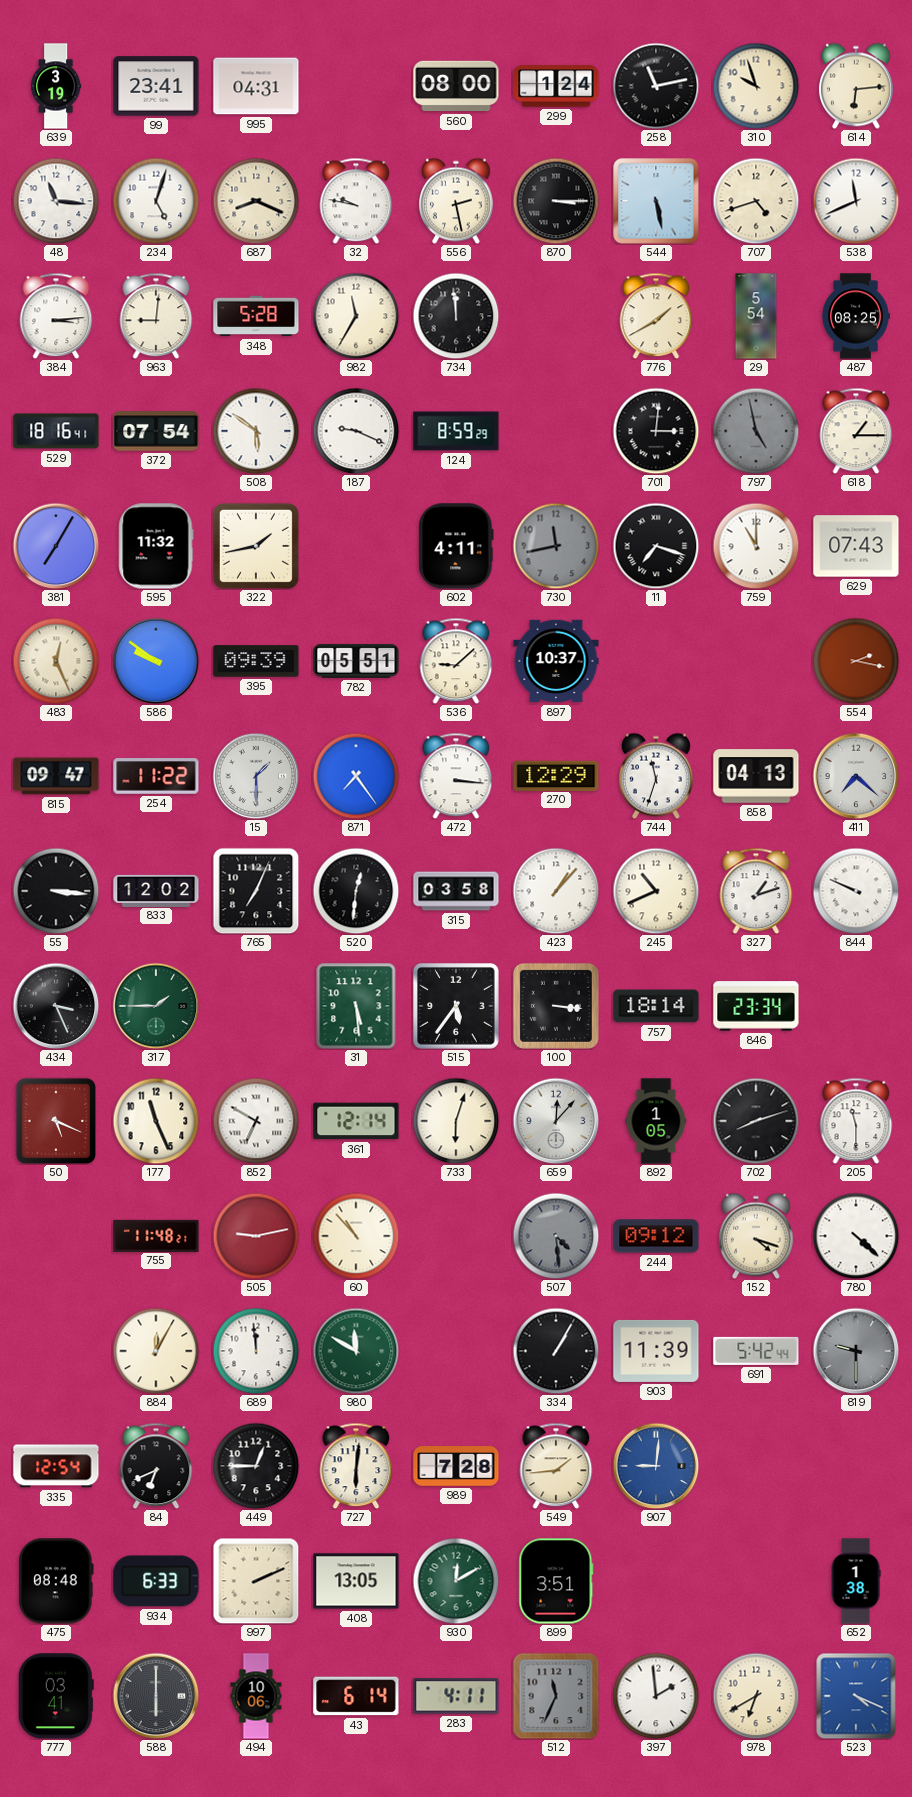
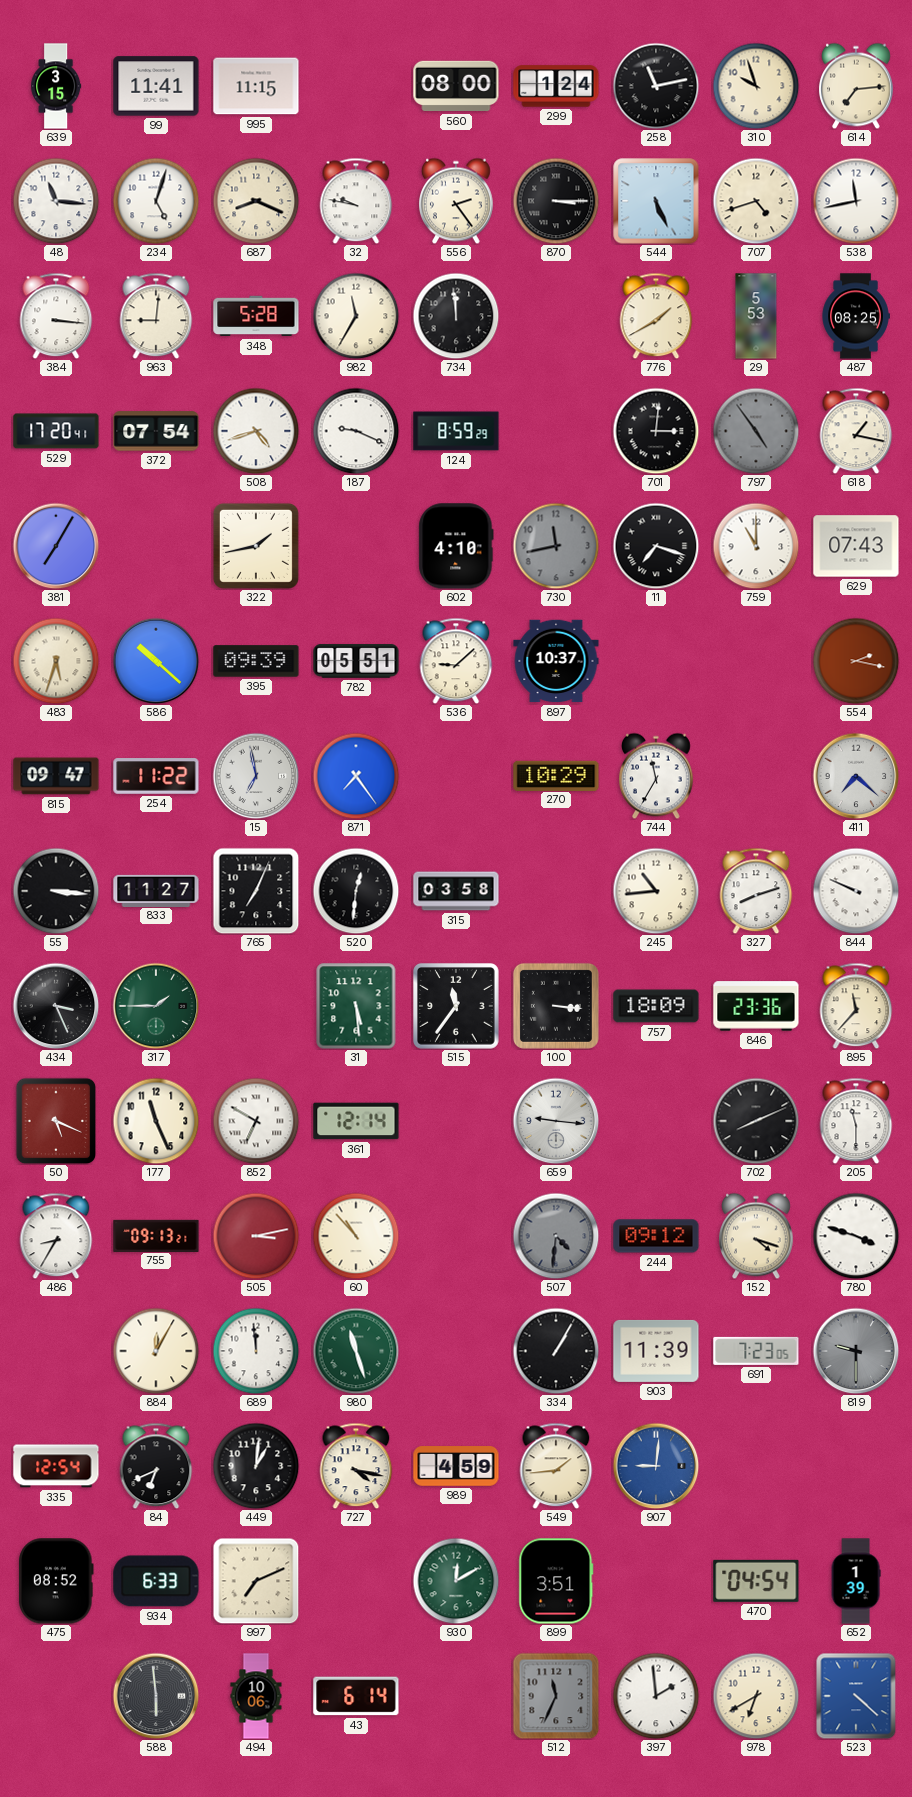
639: 3:19 -> 3:15
99: 23:41 -> 11:41
995: 04:31 -> 11:15
614: 6:14 -> 7:14
556: 2:28 -> 2:24
544: 5:28 -> 5:26
538: 11:41 -> 11:43
384: 3:14 -> 3:16
29: 5:54 -> 5:53
529: 18:16 -> 17:20
508: 5:51 -> 4:42
797: 4:58 -> 4:54
618: 1:15 -> 1:17
595: 11:32 -> none
602: 4:11 -> 4:10
483: 12:26 -> 5:33
586: 9:51 -> 10:22
15: 1:30 -> 6:58
472: 3:16 -> none
270: 12:29 -> 10:29
744: 11:33 -> 11:35
858: 04:13 -> none
833: 12:02 -> 11:27
423: 1:07 -> none
245: 10:41 -> 10:44
327: 1:12 -> 8:12
515: 5:36 -> 11:36
757: 18:14 -> 18:09
846: 23:34 -> 23:36
895: none -> 11:37
733: 6:03 -> none
659: 12:07 -> 9:16
892: 1:05 -> none
702: 8:12 -> 8:11
486: none -> 8:35
755: 11:48 -> 09:13
505: 9:13 -> 3:13
507: 4:29 -> 4:31
780: 4:22 -> 3:48
980: 11:50 -> 11:27
691: 5:42 -> 7:23
449: 12:45 -> 1:01
727: 6:01 -> 4:17
989: 7:28 -> 4:59
475: 08:48 -> 08:52
997: 2:11 -> 7:11
408: 13:05 -> none
470: none -> 04:54
652: 1:38 -> 1:39
777: 03:41 -> none
588: 6:00 -> 5:59
283: 4:11 -> none
523: 4:19 -> 4:22
